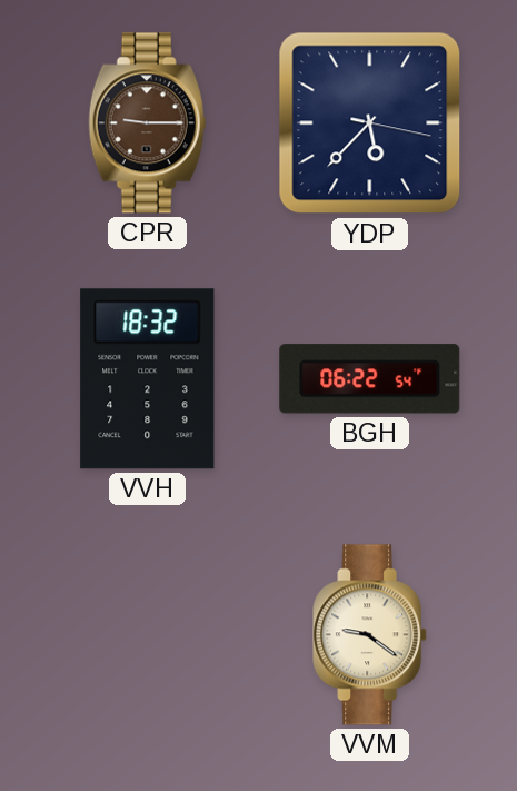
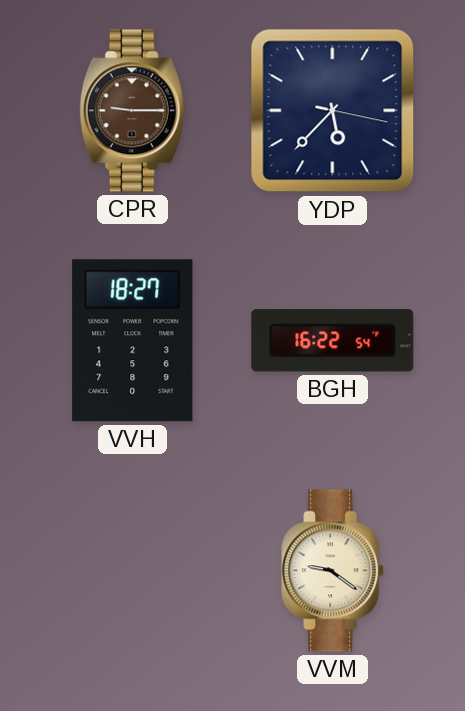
VVH: 18:32 -> 18:27
BGH: 06:22 -> 16:22
